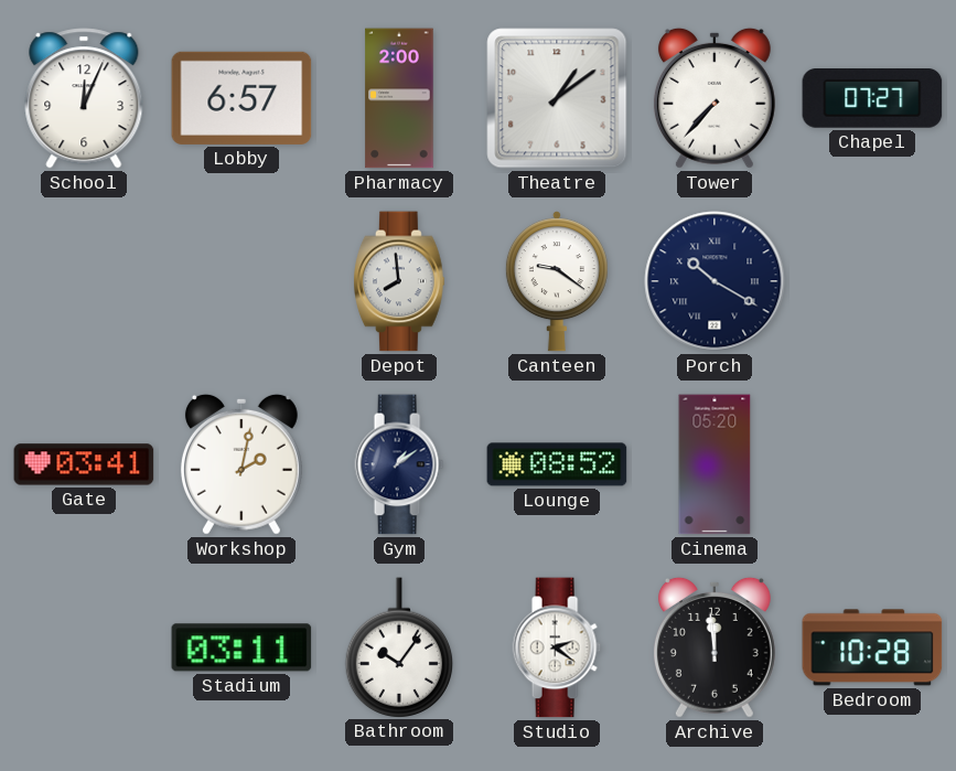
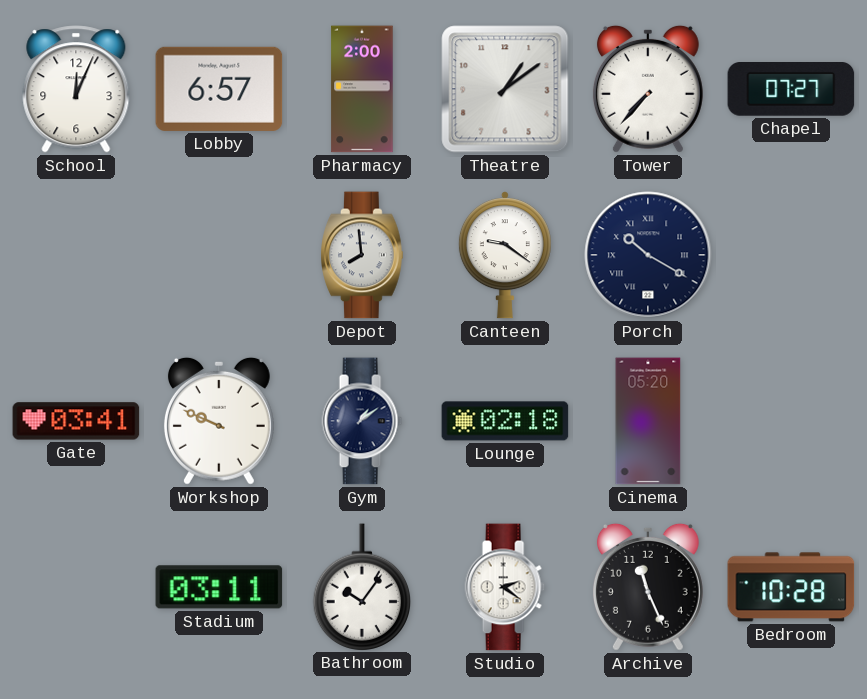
Workshop: 2:02 -> 9:49
Lounge: 08:52 -> 02:18
Archive: 11:59 -> 11:26
